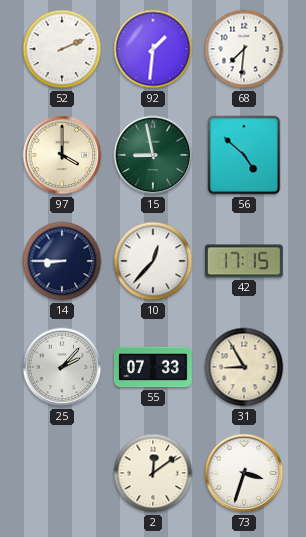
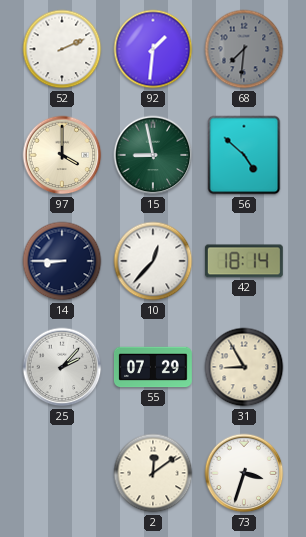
68 dial: white -> grey
42: 17:15 -> 18:14
55: 07:33 -> 07:29
